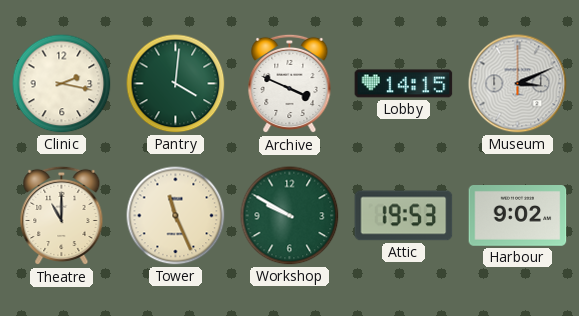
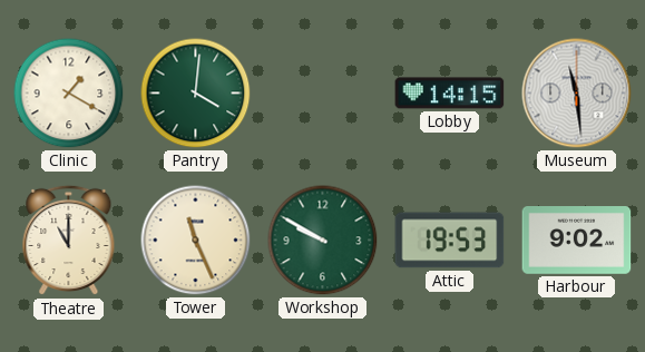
Clinic: 2:17 -> 1:20
Archive: 3:49 -> none
Museum: 3:11 -> 11:29
